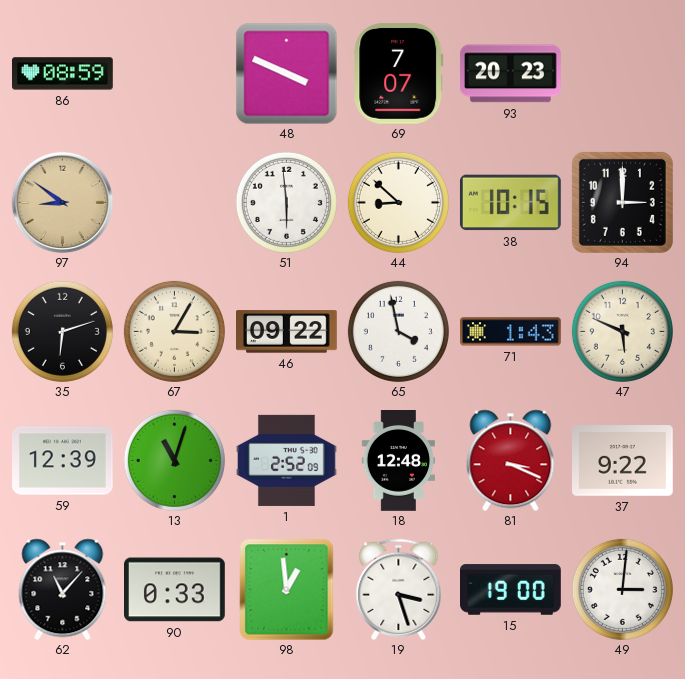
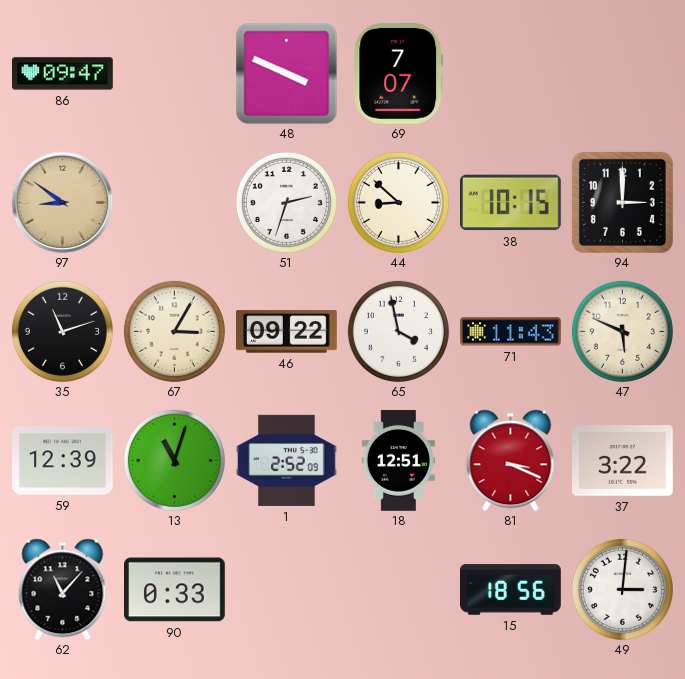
86: 08:59 -> 09:47
93: 20:23 -> none
51: 5:59 -> 2:33
35: 6:12 -> 11:12
71: 1:43 -> 11:43
18: 12:48 -> 12:51
37: 9:22 -> 3:22
98: 12:59 -> none
19: 3:27 -> none
15: 19:00 -> 18:56
